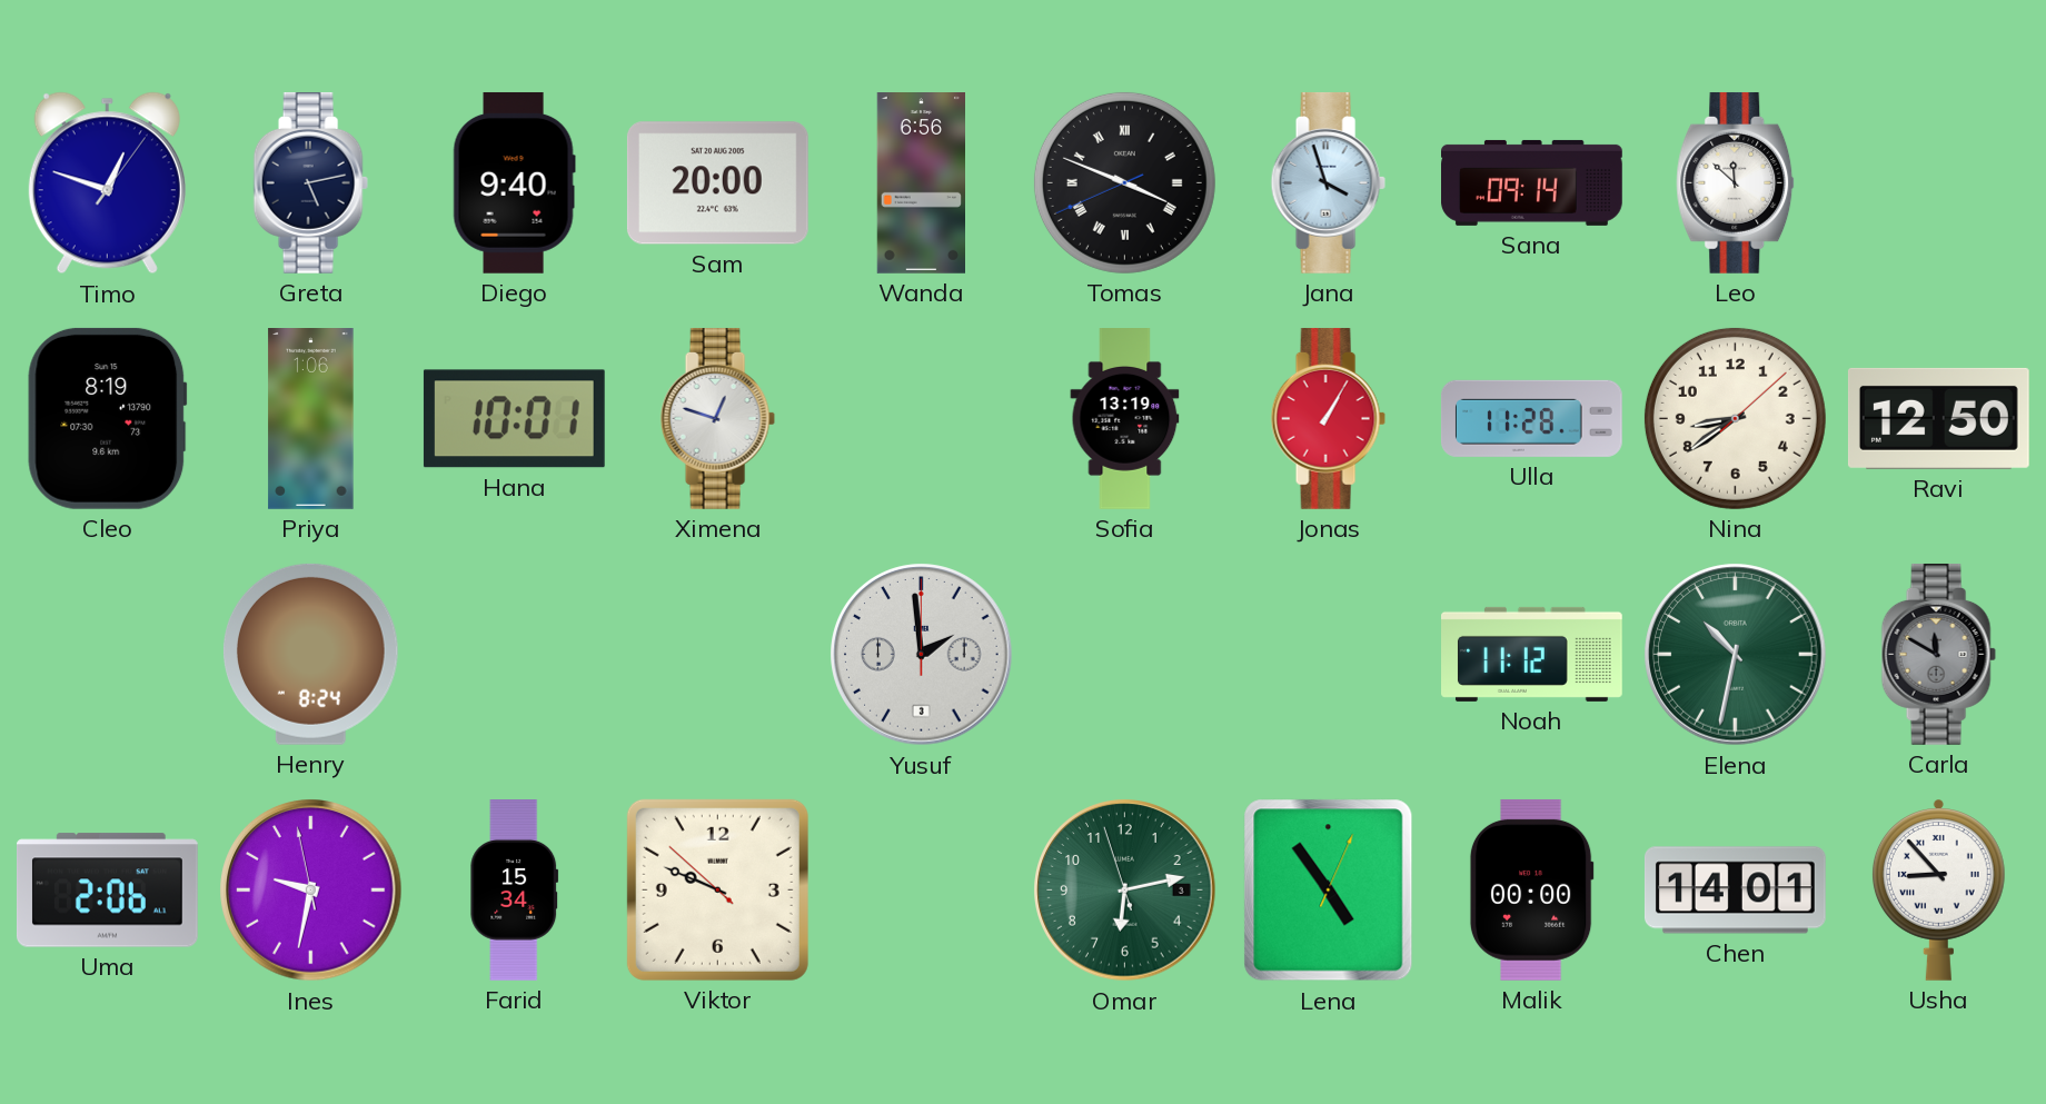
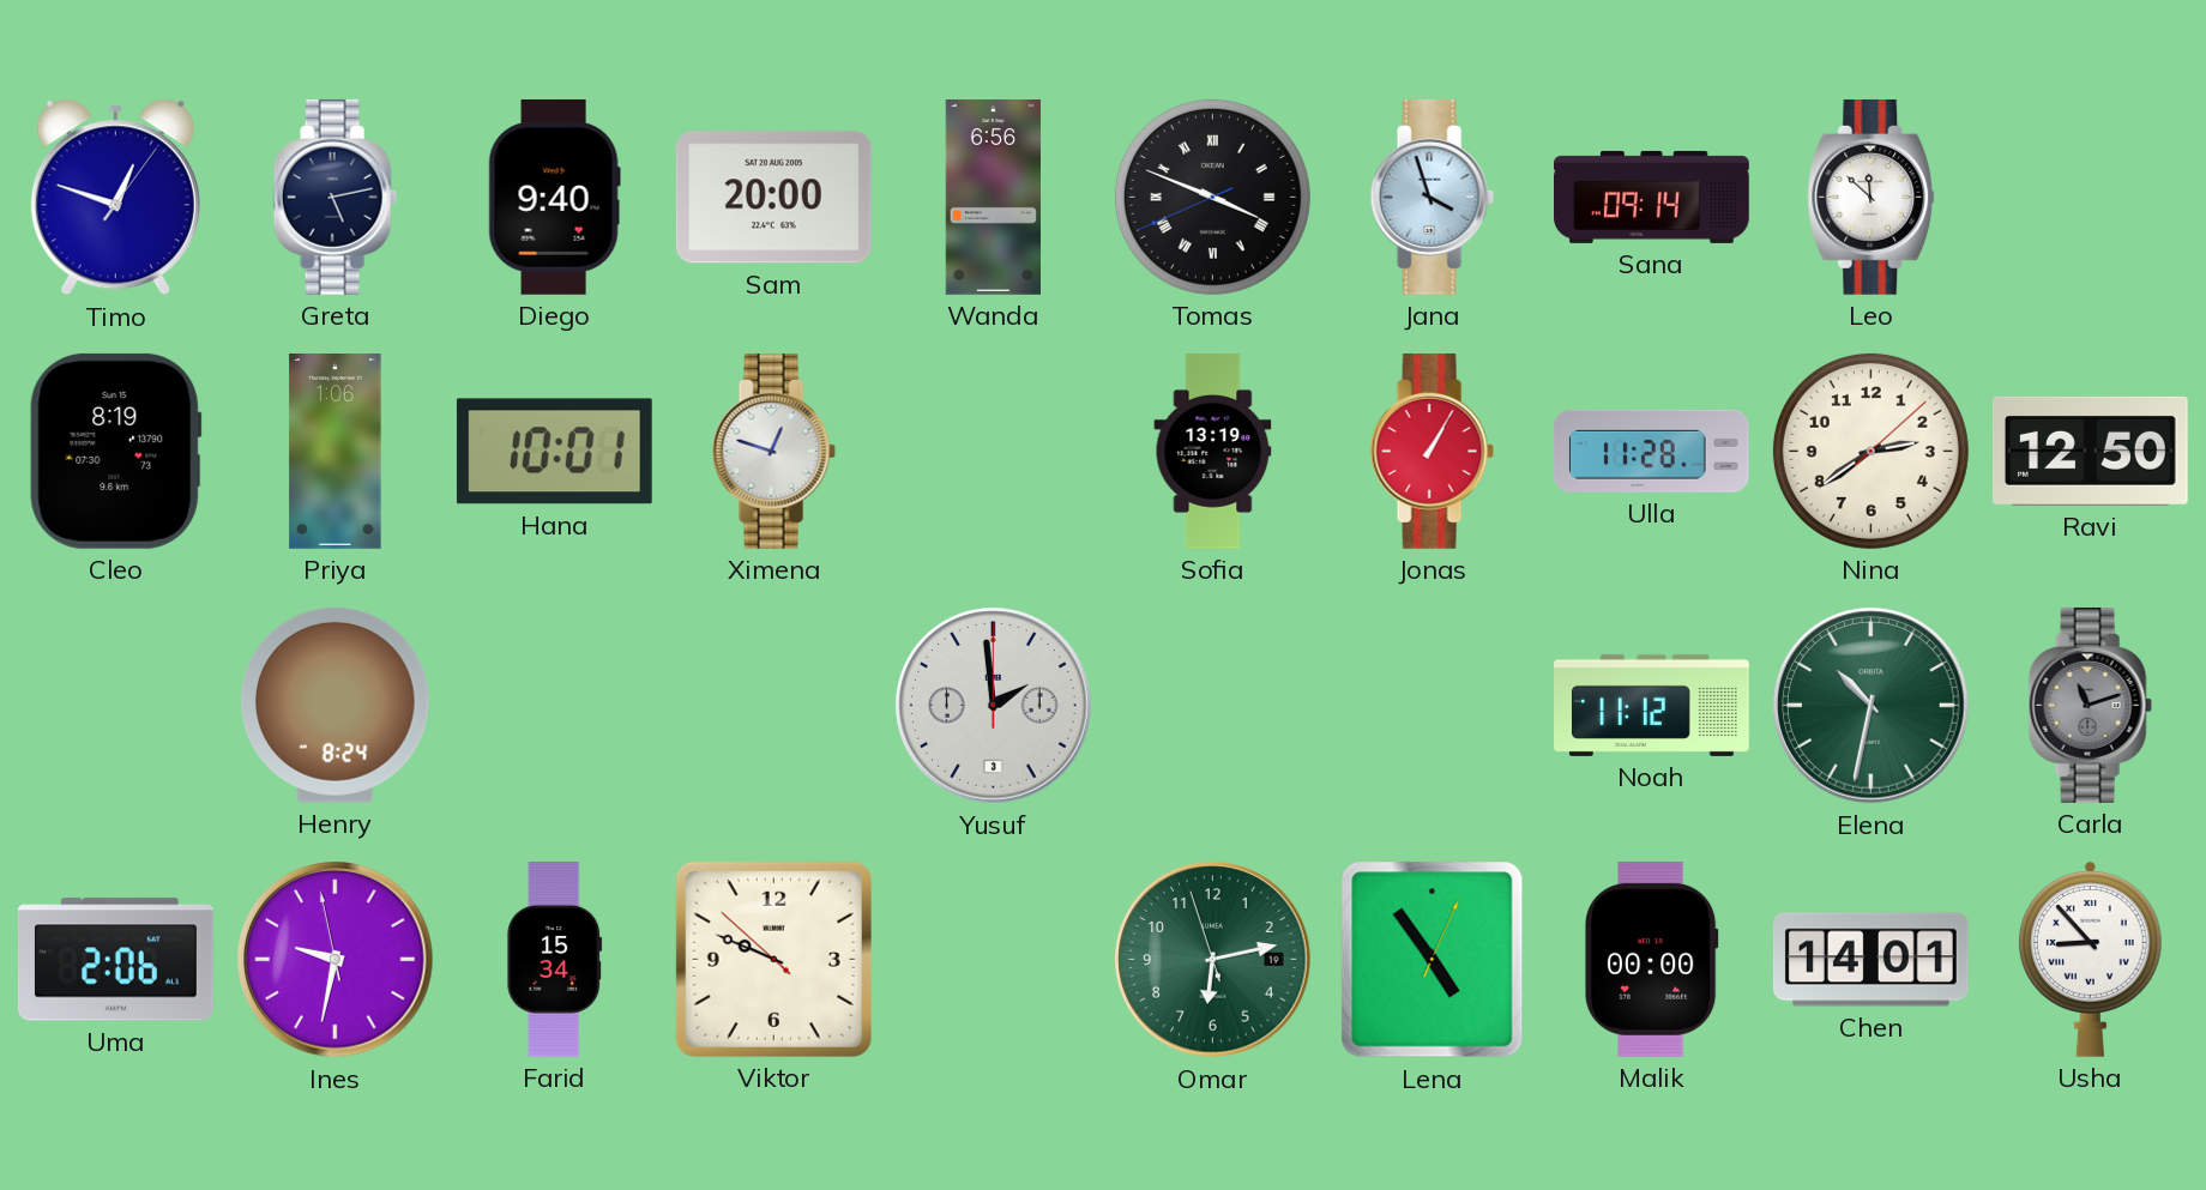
Nina: 8:39 -> 2:39
Carla: 11:50 -> 11:12
Omar date: 3 -> 19
